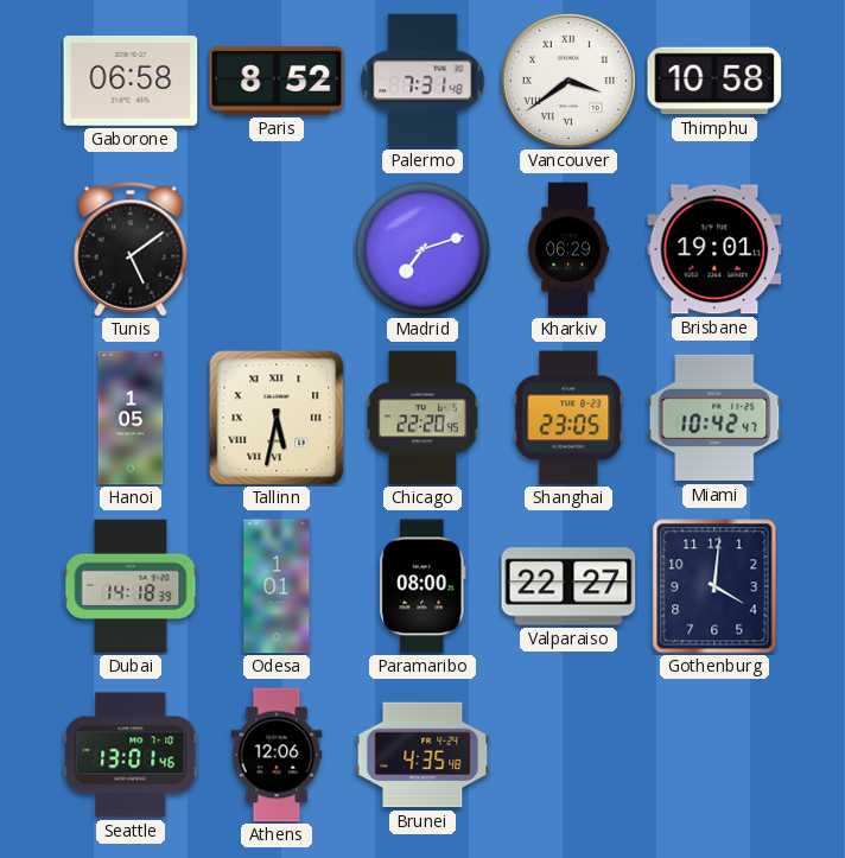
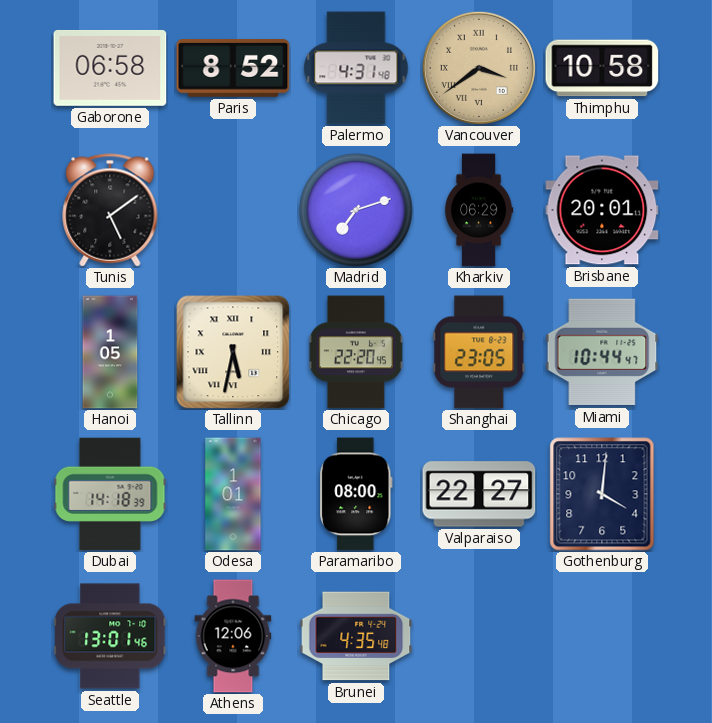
Palermo: 7:31 -> 4:31
Vancouver dial: white -> champagne
Brisbane: 19:01 -> 20:01
Miami: 10:42 -> 10:44
